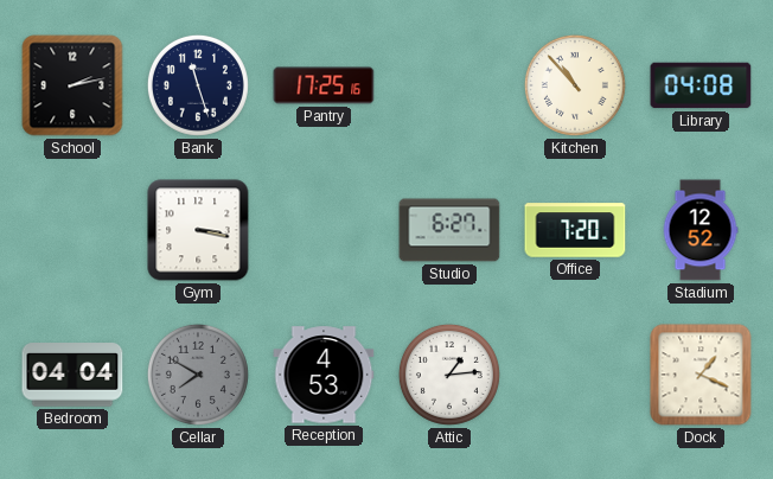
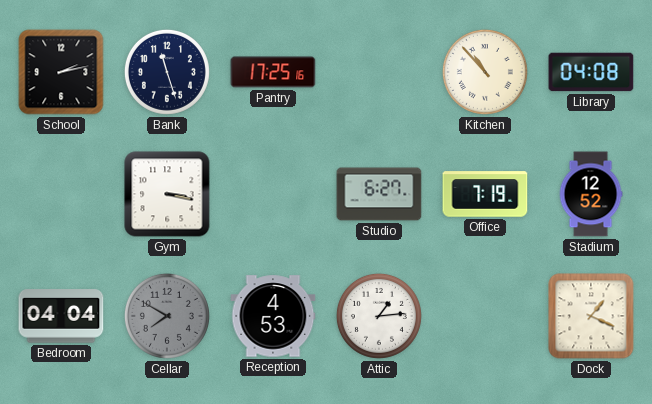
Office: 7:20 -> 7:19
